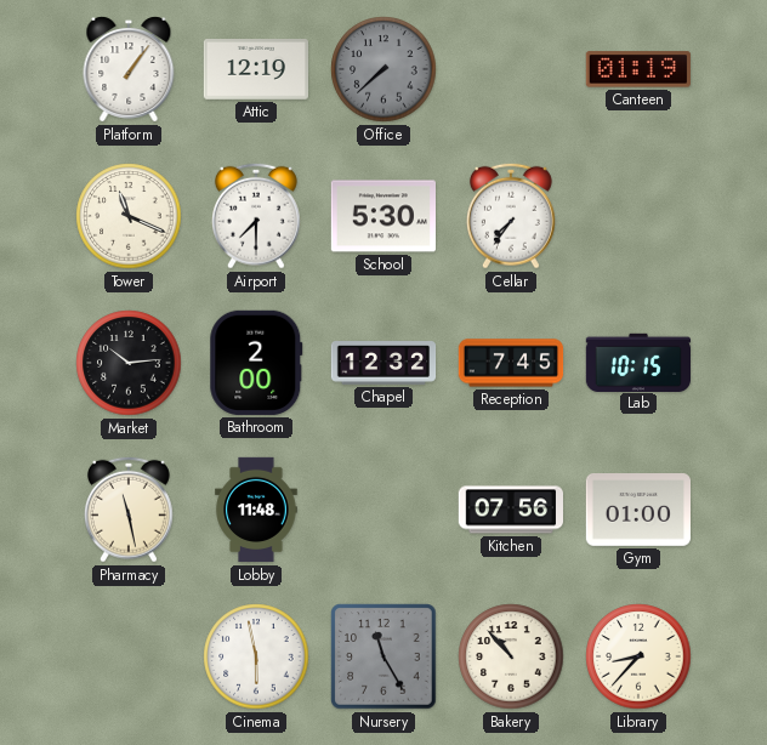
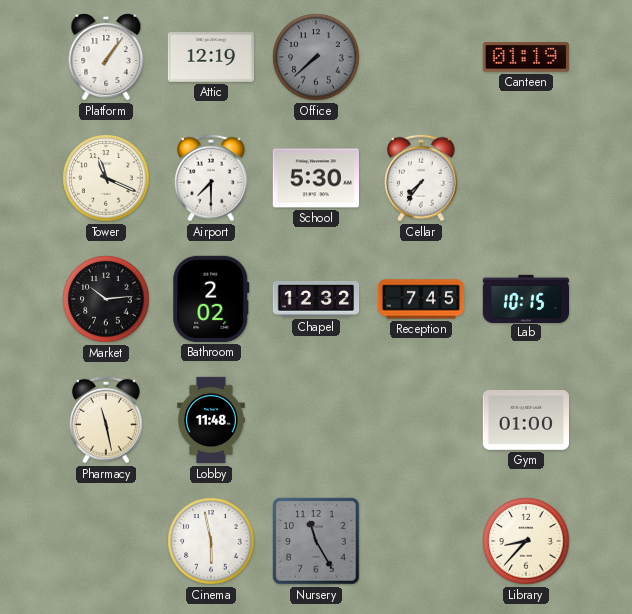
Bathroom: 2:00 -> 2:02
Kitchen: 07:56 -> none
Bakery: 10:53 -> none
